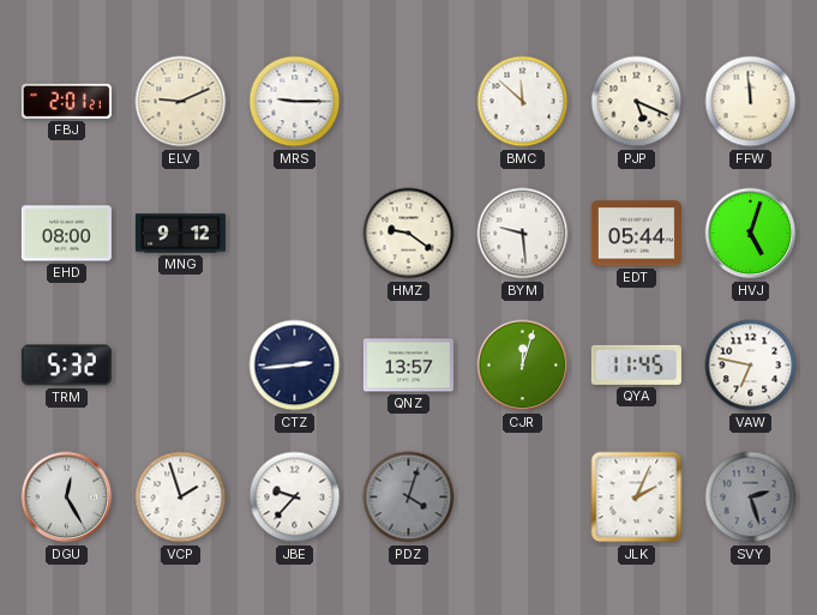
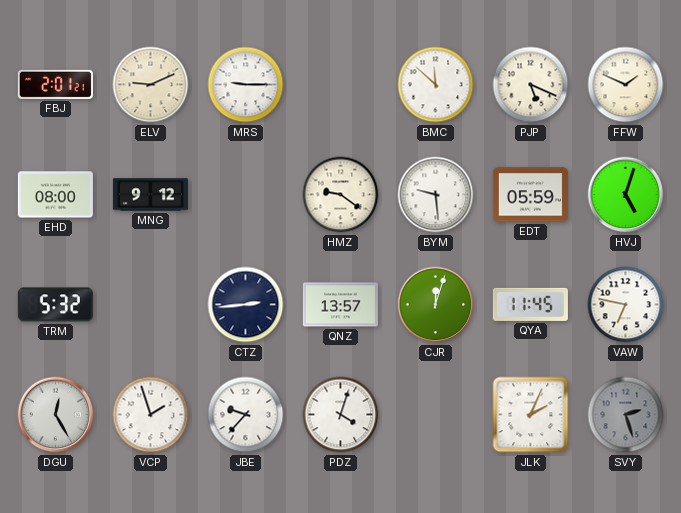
FFW: 11:59 -> 1:49
EDT: 05:44 -> 05:59
PDZ dial: grey -> white
